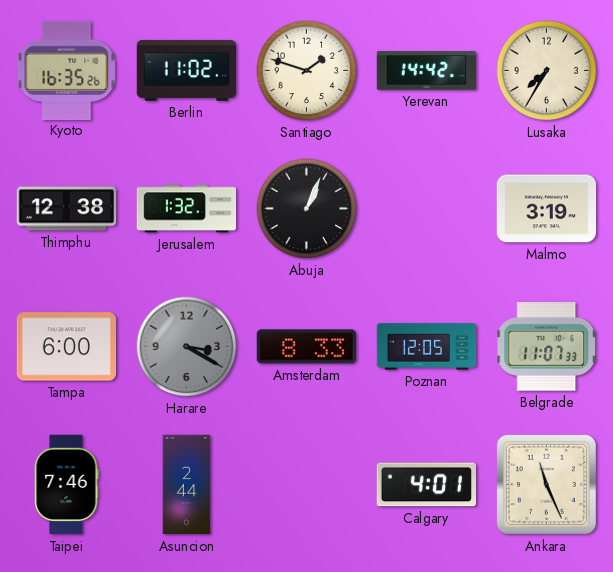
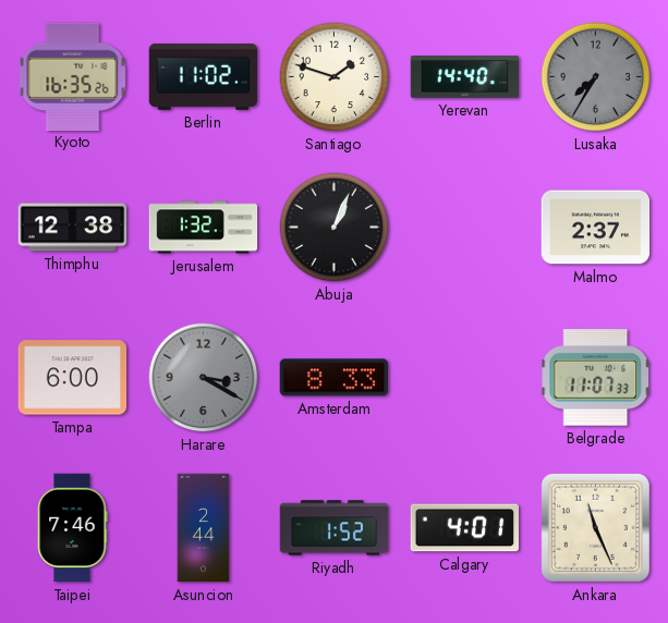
Yerevan: 14:42 -> 14:40
Lusaka dial: cream -> grey
Malmo: 3:19 -> 2:37
Poznan: 12:05 -> none
Riyadh: none -> 1:52
